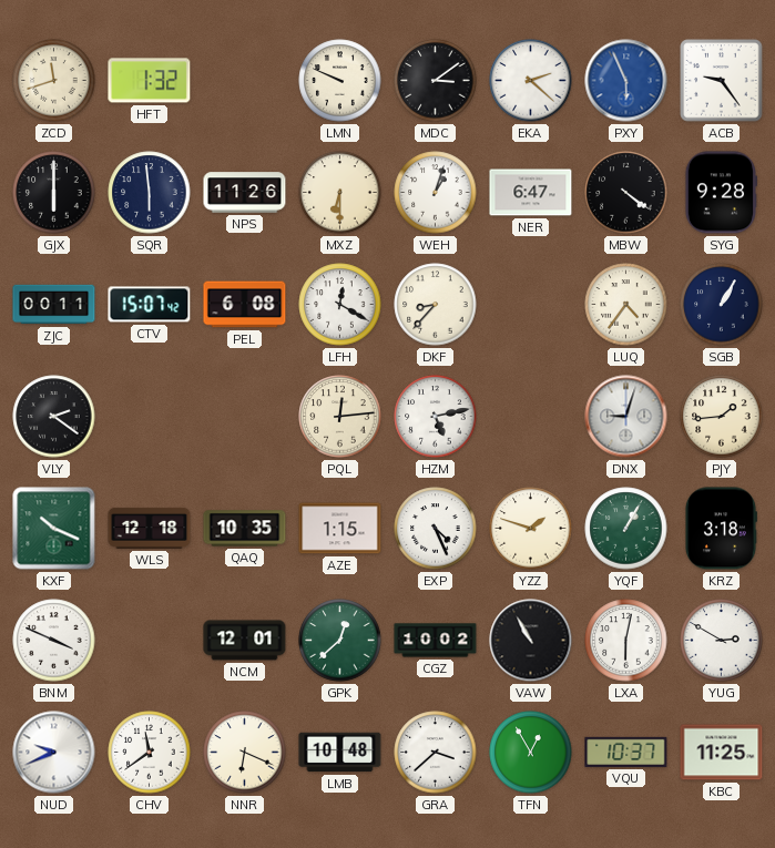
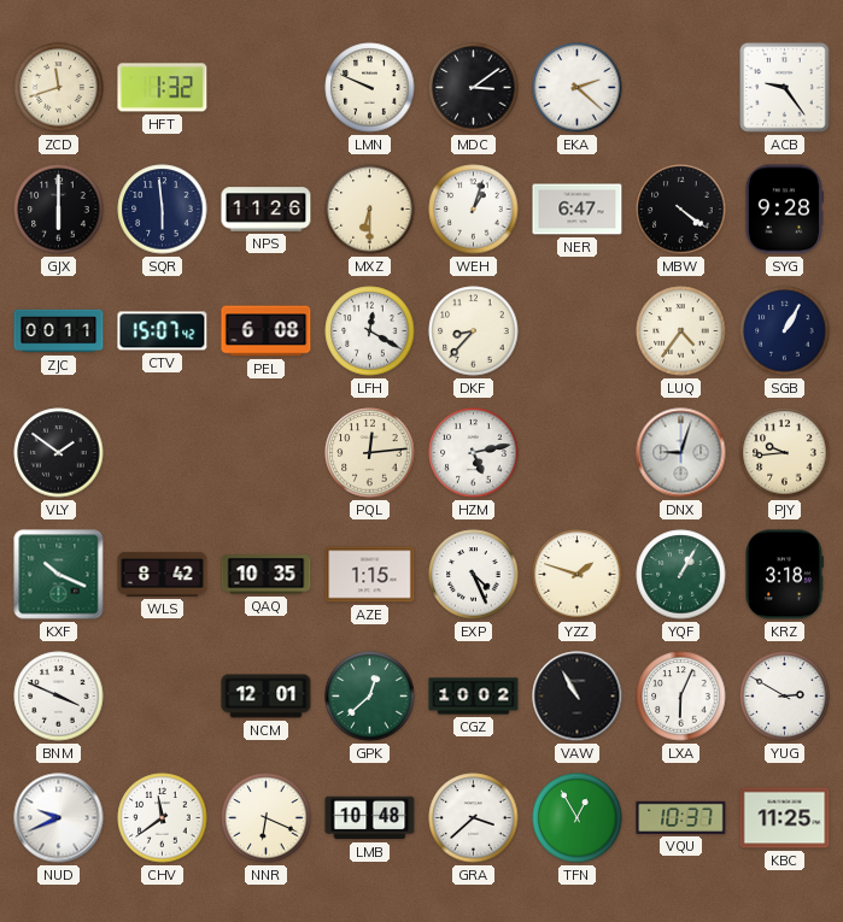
PXY: 5:56 -> none
VLY: 2:21 -> 1:51
PJY: 1:44 -> 9:44
WLS: 12:18 -> 8:42
LXA: 6:02 -> 6:04
